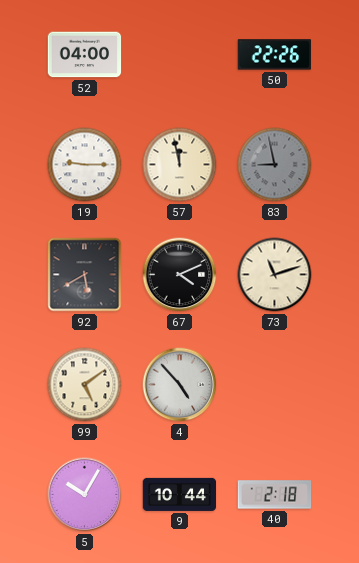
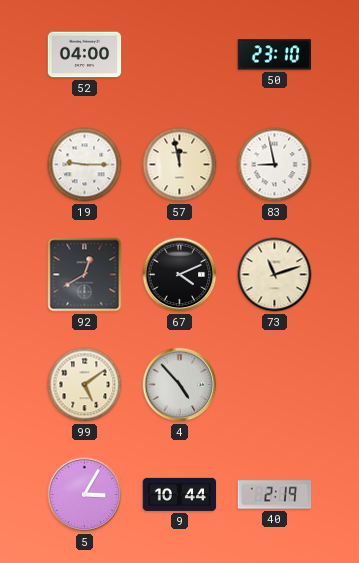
50: 22:26 -> 23:10
83 dial: grey -> white
92: 5:40 -> 12:40
5: 10:05 -> 3:05
40: 2:18 -> 2:19
